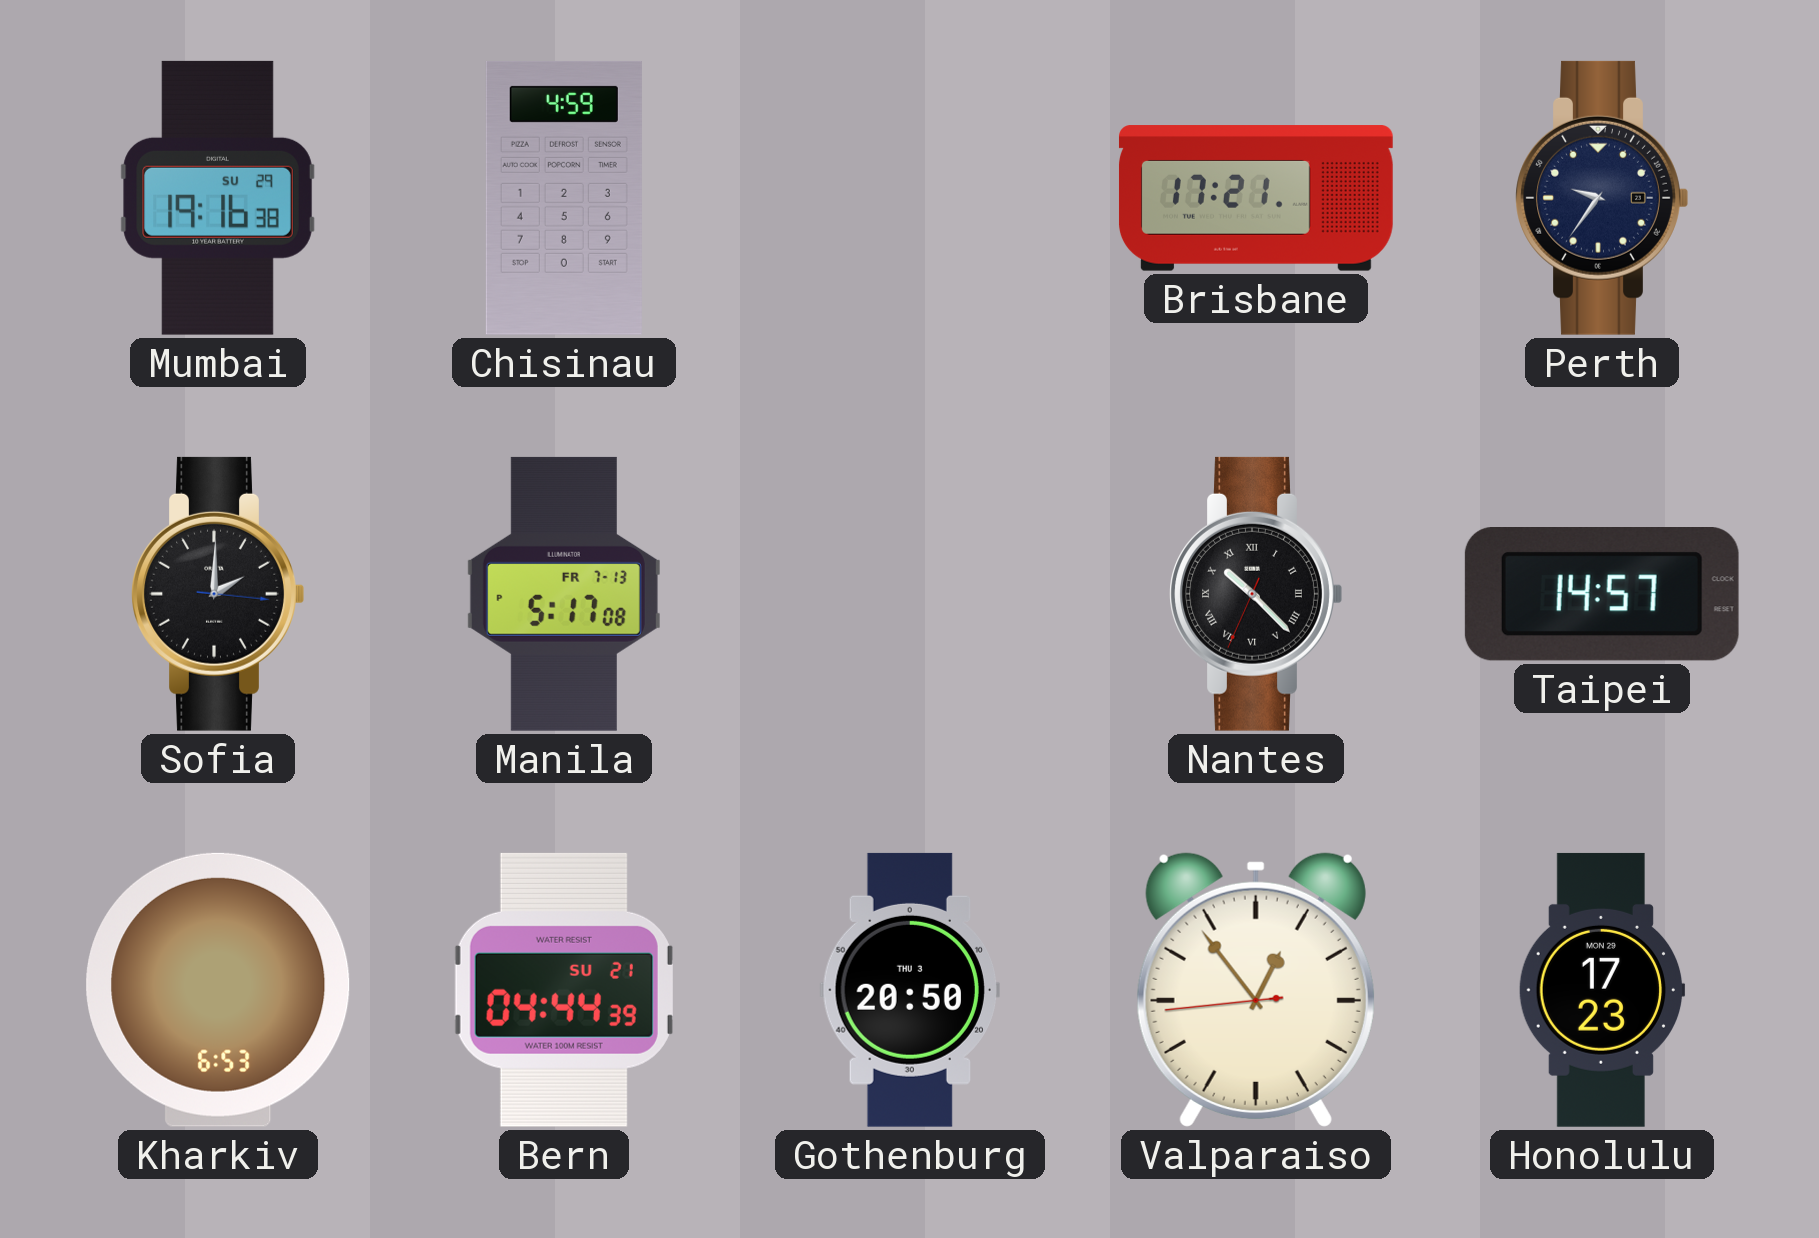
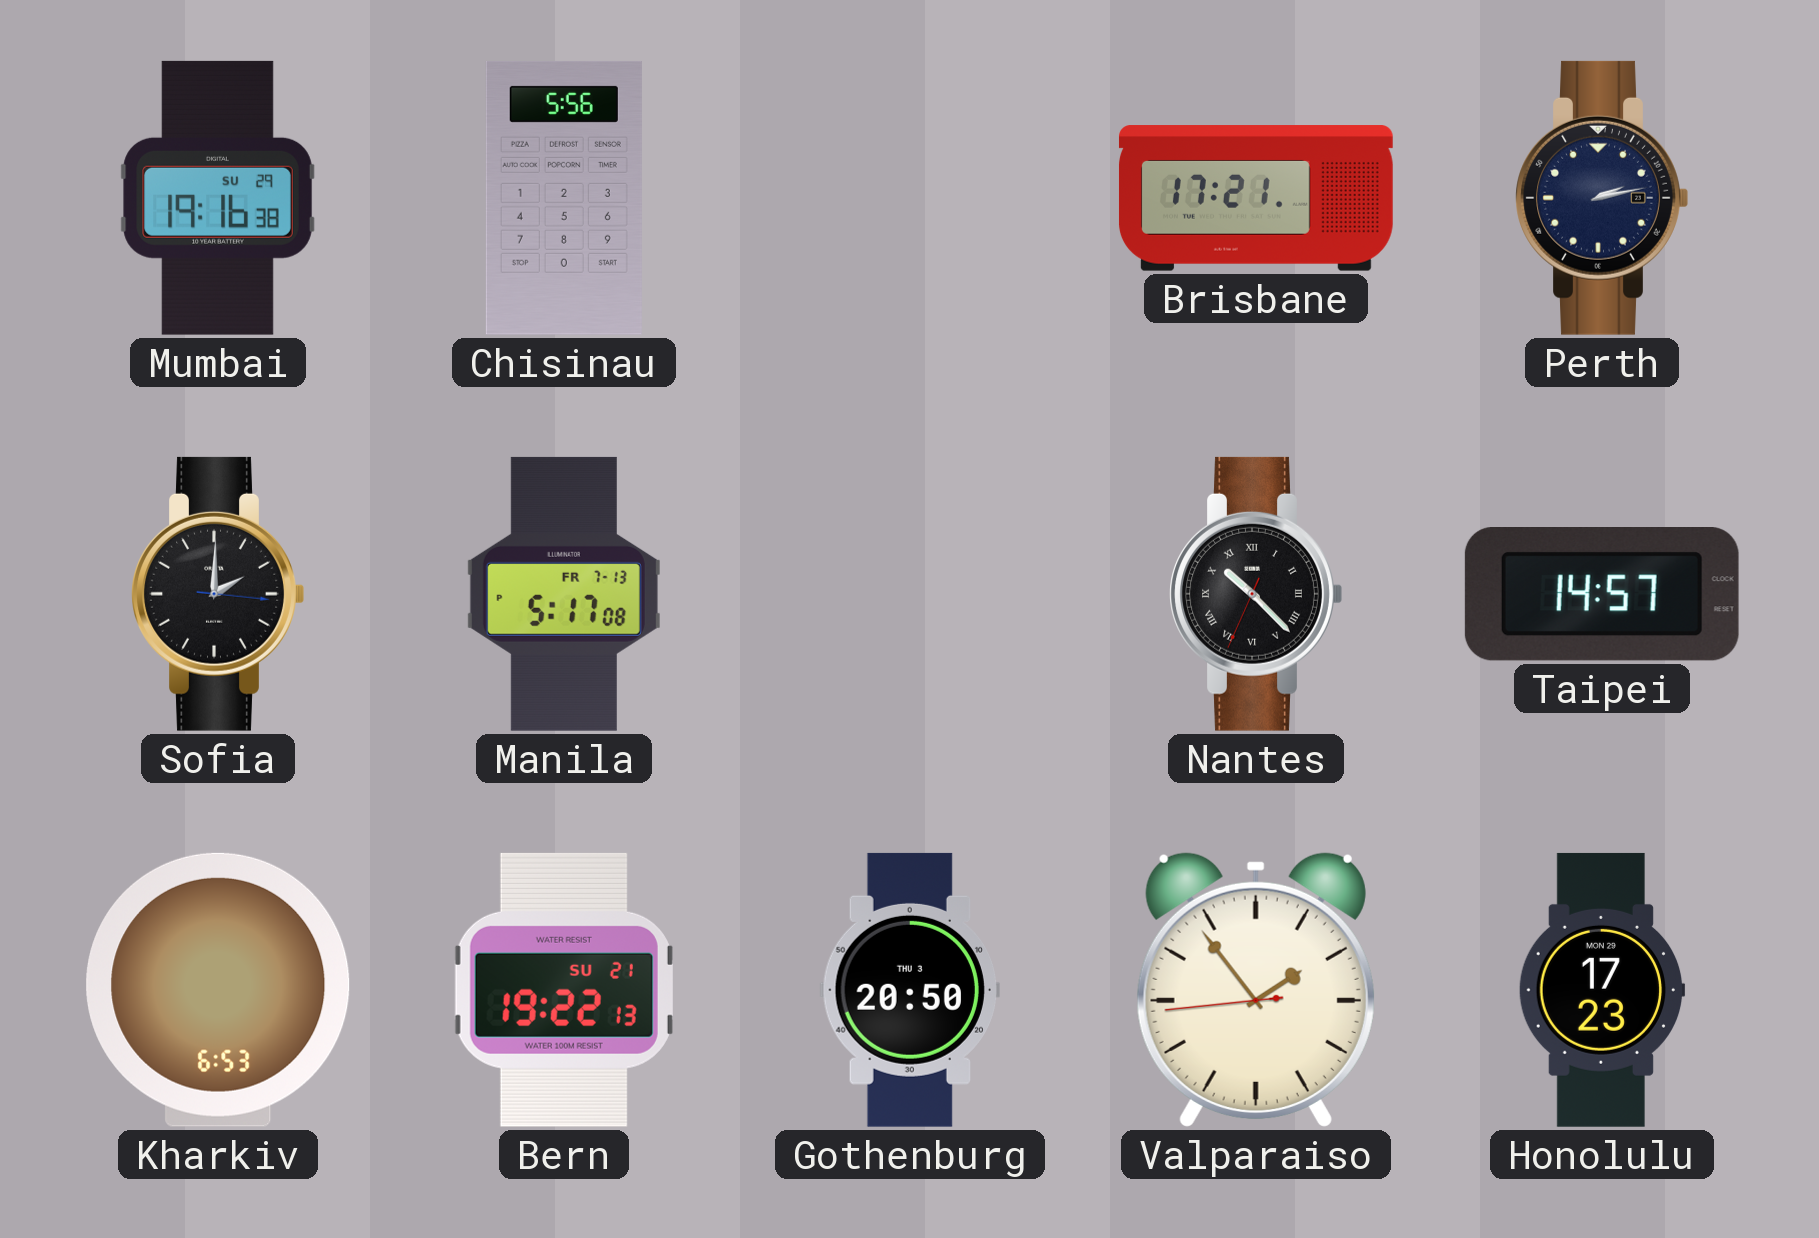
Chisinau: 4:59 -> 5:56
Perth: 9:36 -> 2:13
Bern: 04:44 -> 19:22
Valparaiso: 12:53 -> 1:53
